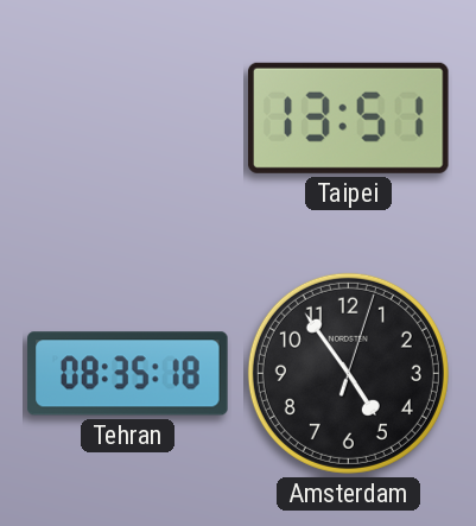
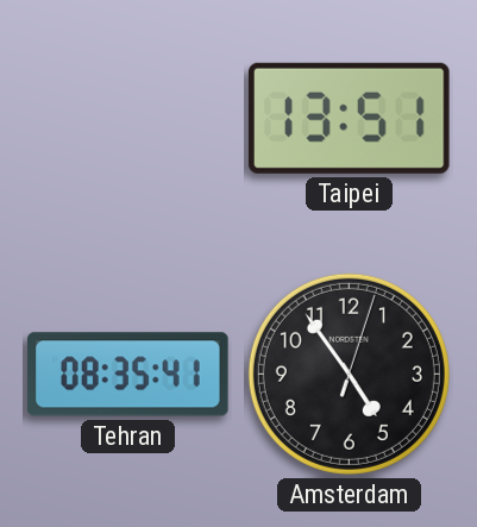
Tehran: 08:35:18 -> 08:35:41
